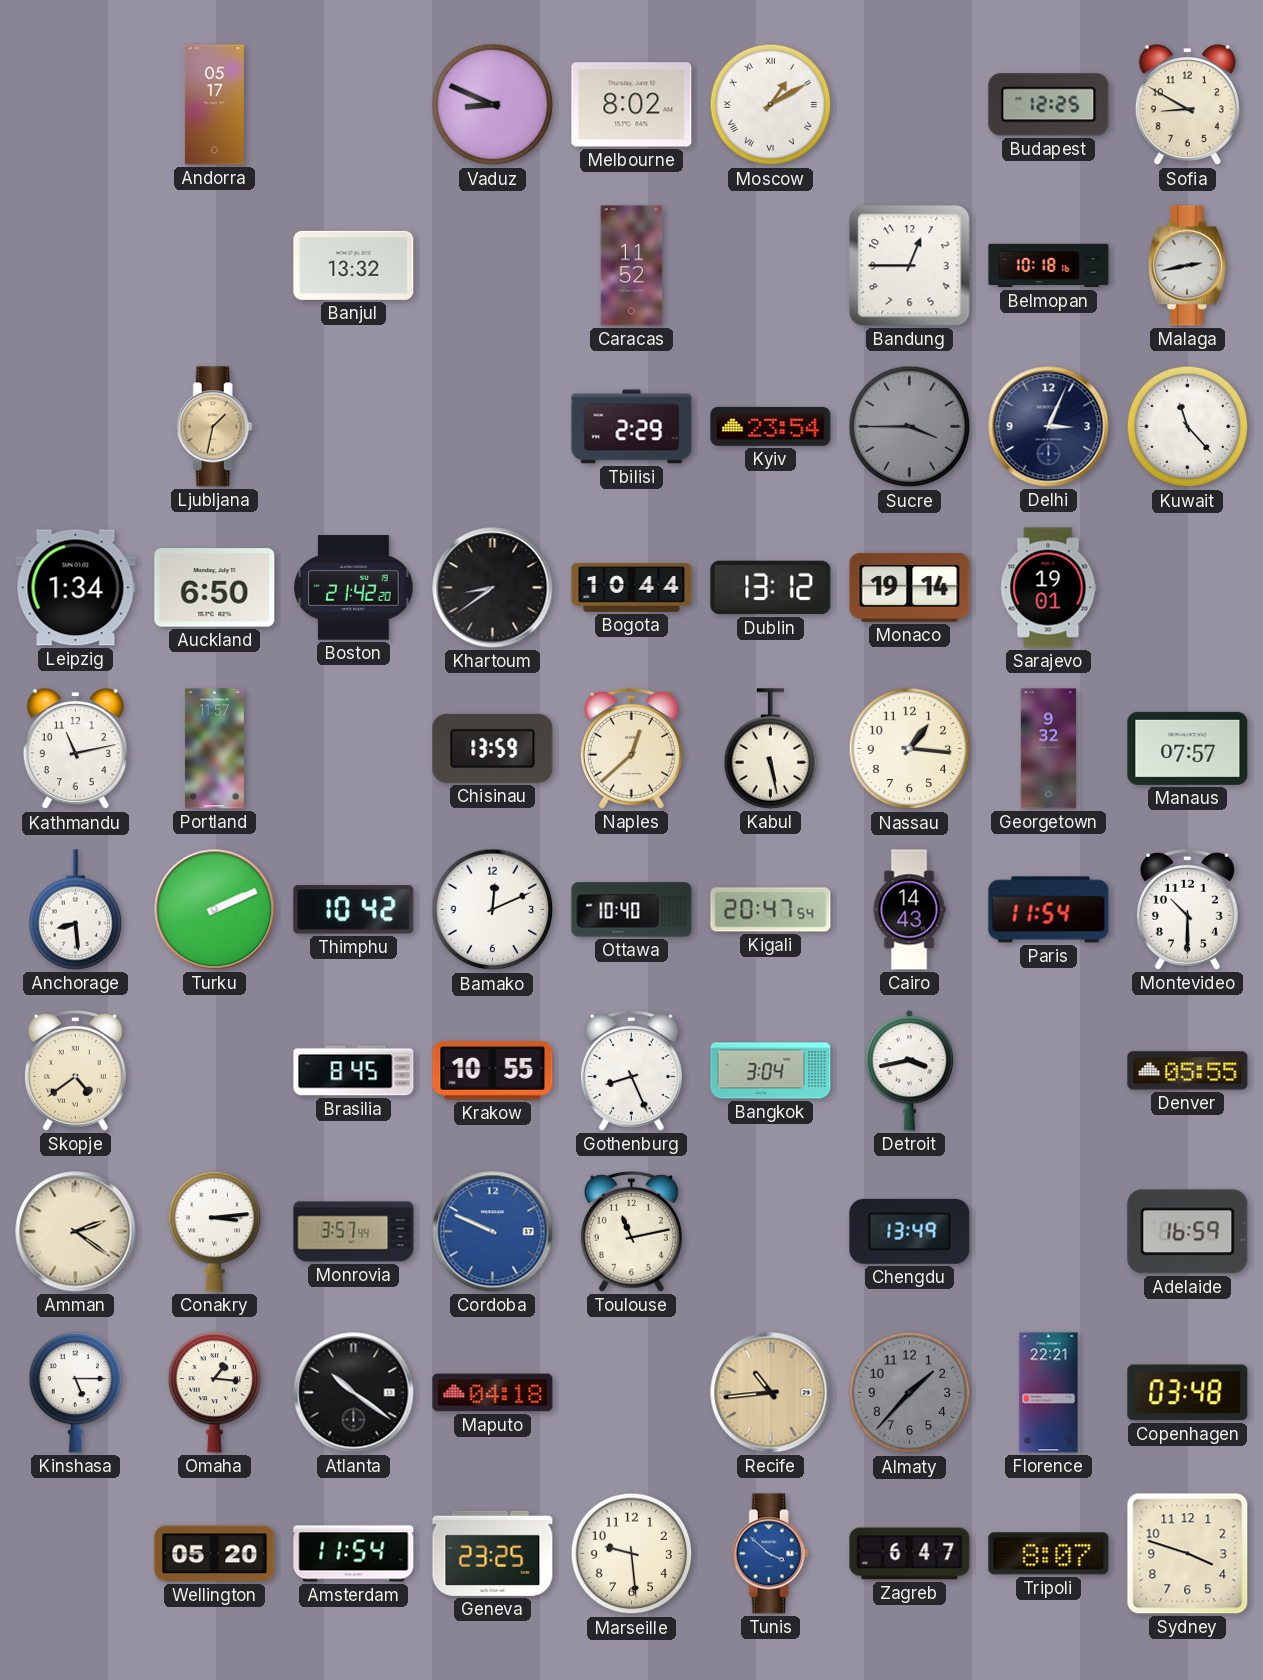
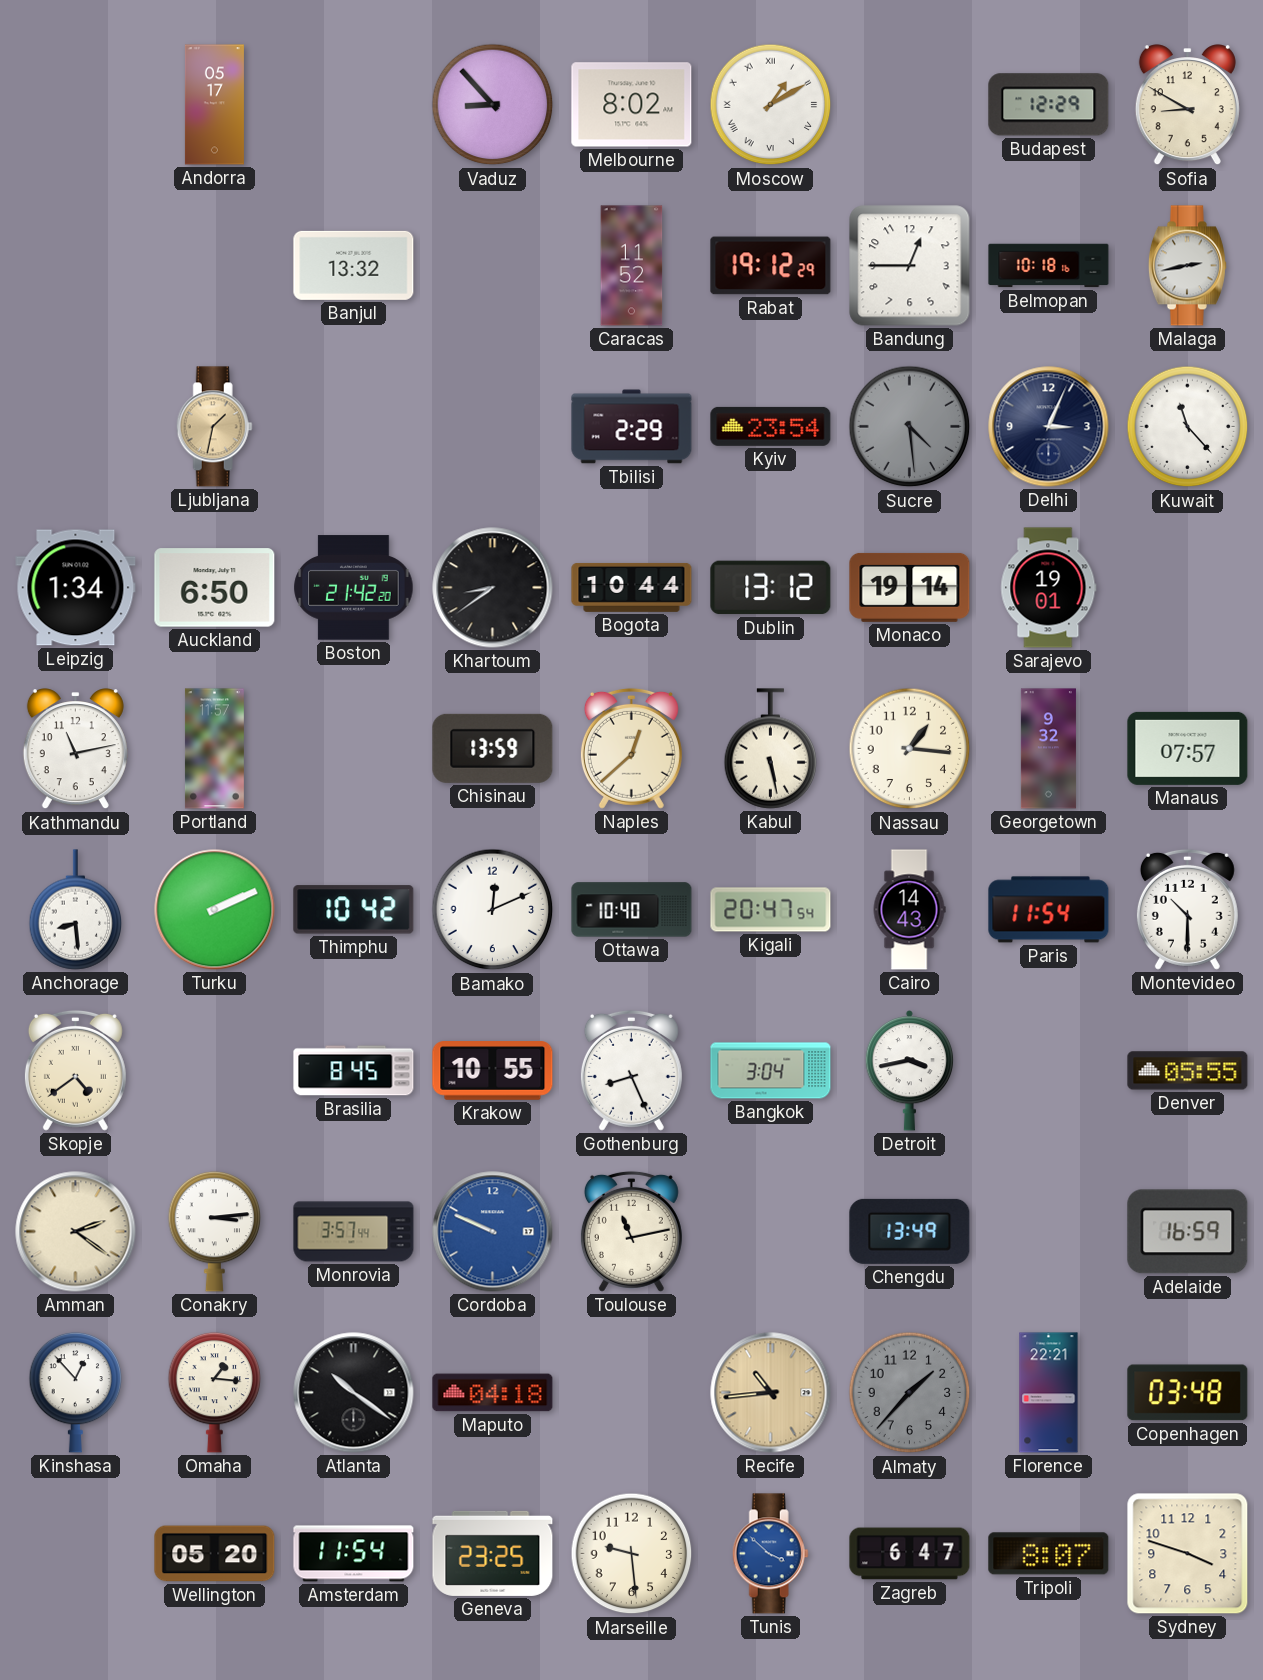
Vaduz: 8:49 -> 8:53
Budapest: 12:25 -> 12:29
Rabat: none -> 19:12
Sucre: 3:45 -> 4:29
Kinshasa: 5:15 -> 12:53
